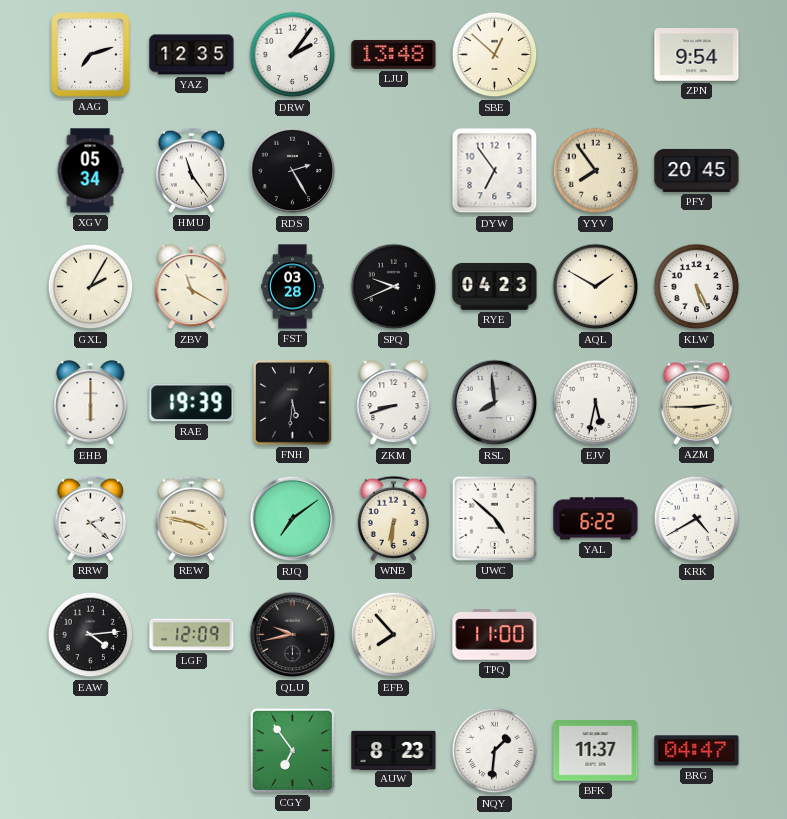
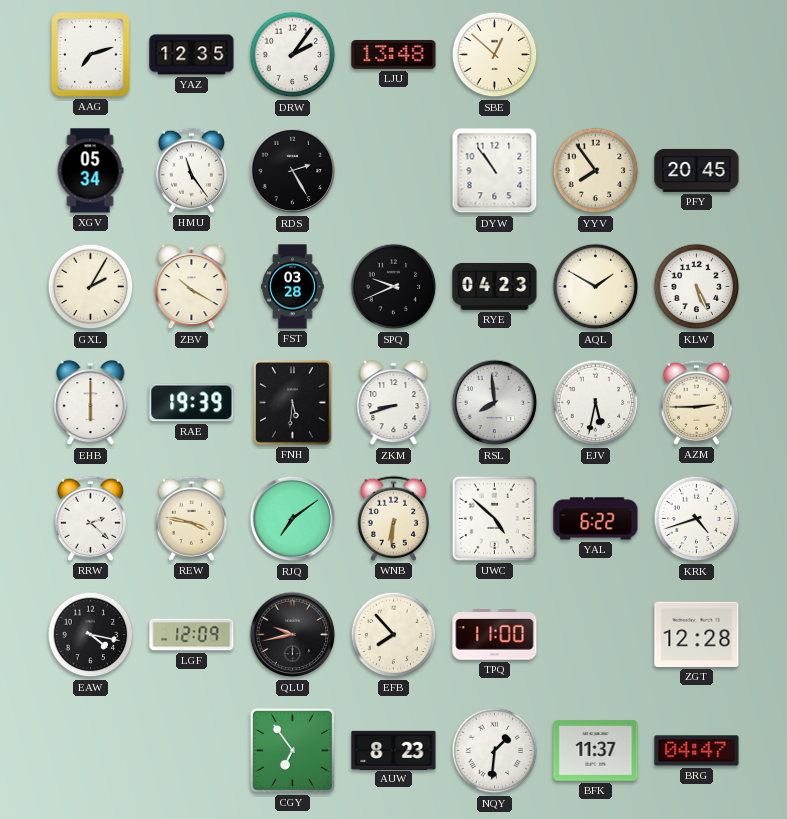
ZPN: 9:54 -> none
DYW: 6:54 -> 10:54
ZBV: 11:20 -> 10:20
KRK: 4:40 -> 4:42
EAW: 4:14 -> 4:17
ZGT: none -> 12:28
